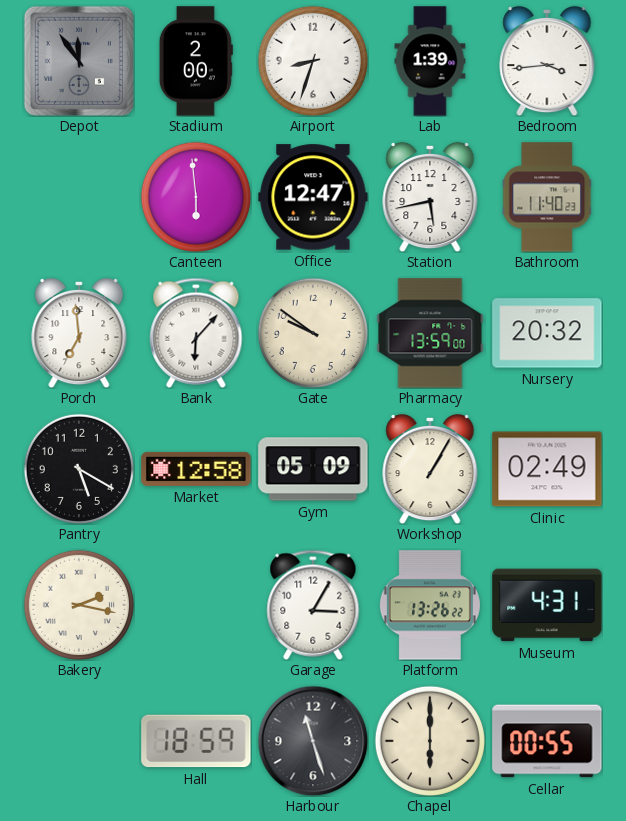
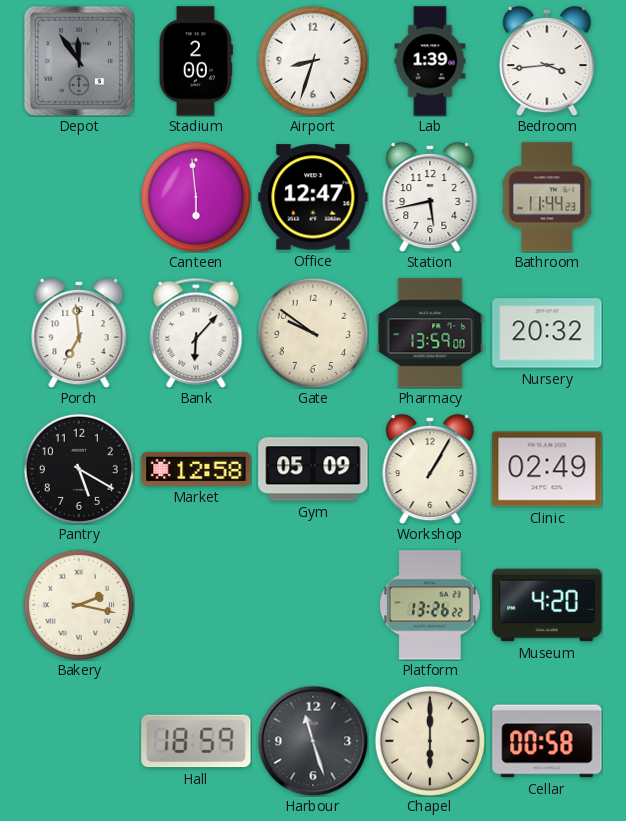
Bathroom: 11:40 -> 11:44
Garage: 3:05 -> none
Museum: 4:31 -> 4:20
Cellar: 00:55 -> 00:58
